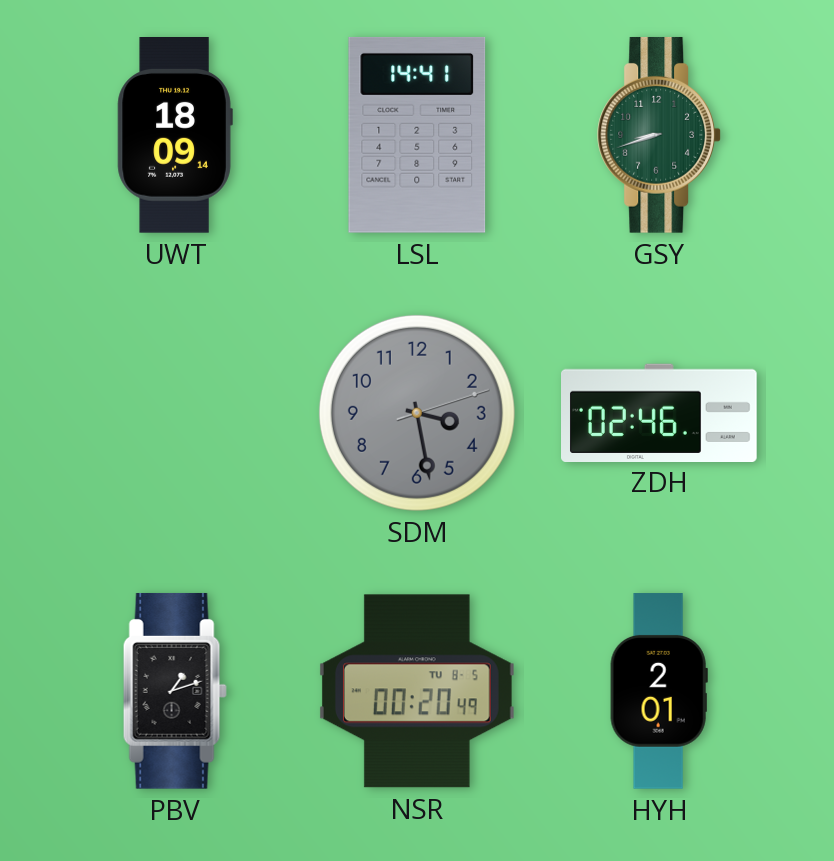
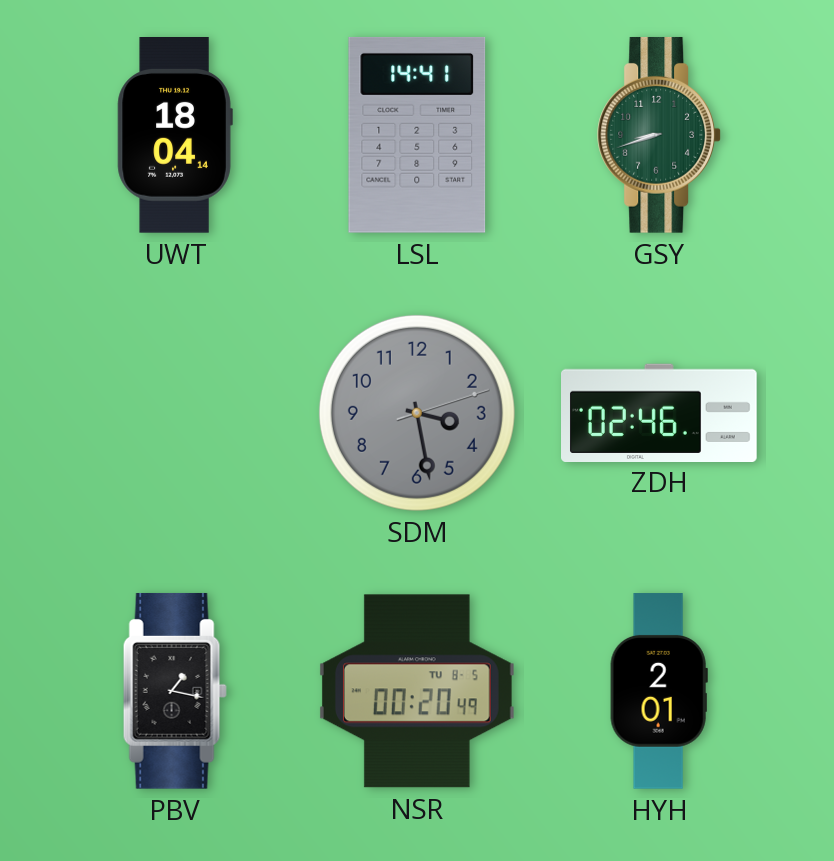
UWT: 18:09 -> 18:04
PBV: 1:12 -> 1:17
